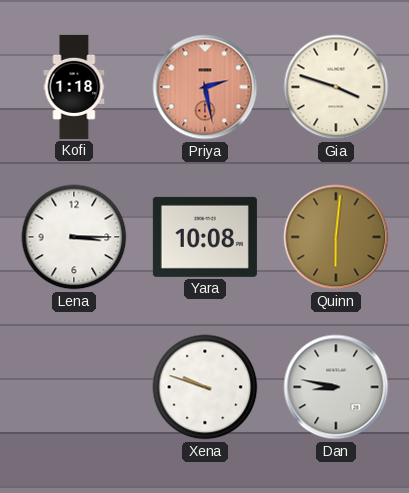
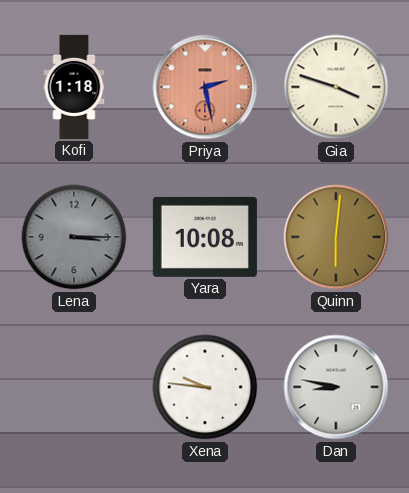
Lena dial: white -> grey
Xena: 9:48 -> 9:46
